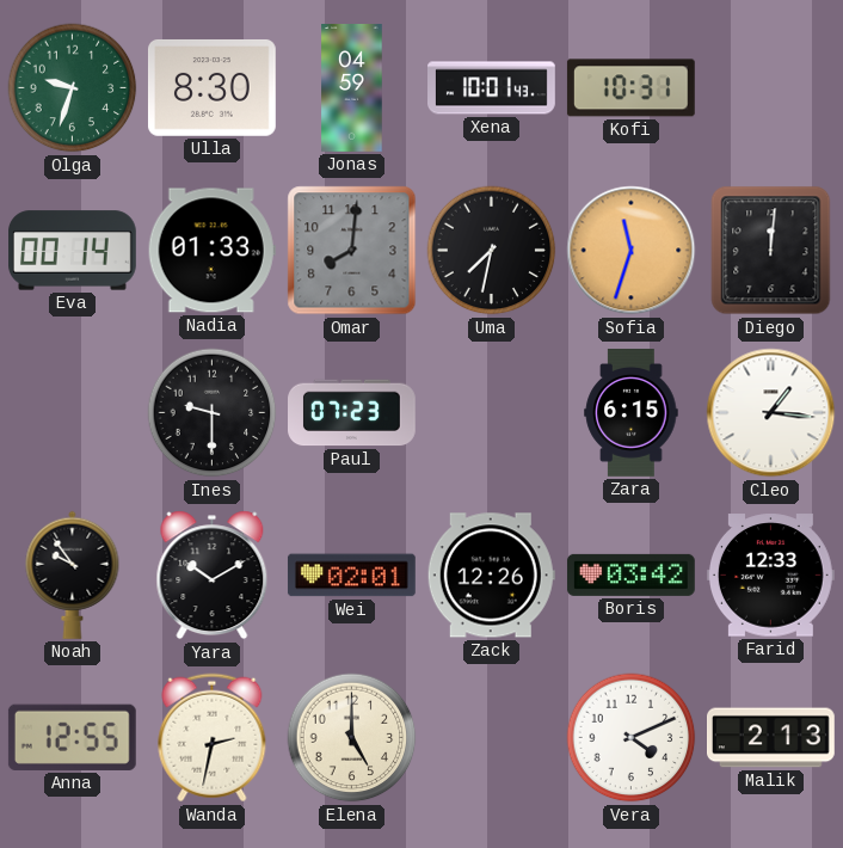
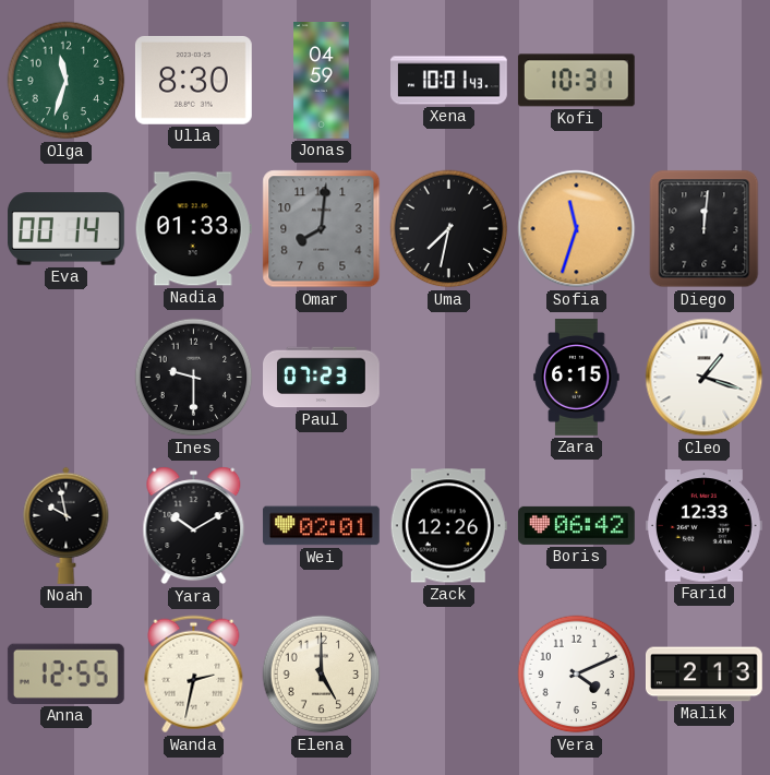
Olga: 9:33 -> 11:33
Cleo: 1:16 -> 1:18
Noah: 9:54 -> 9:58
Boris: 03:42 -> 06:42
